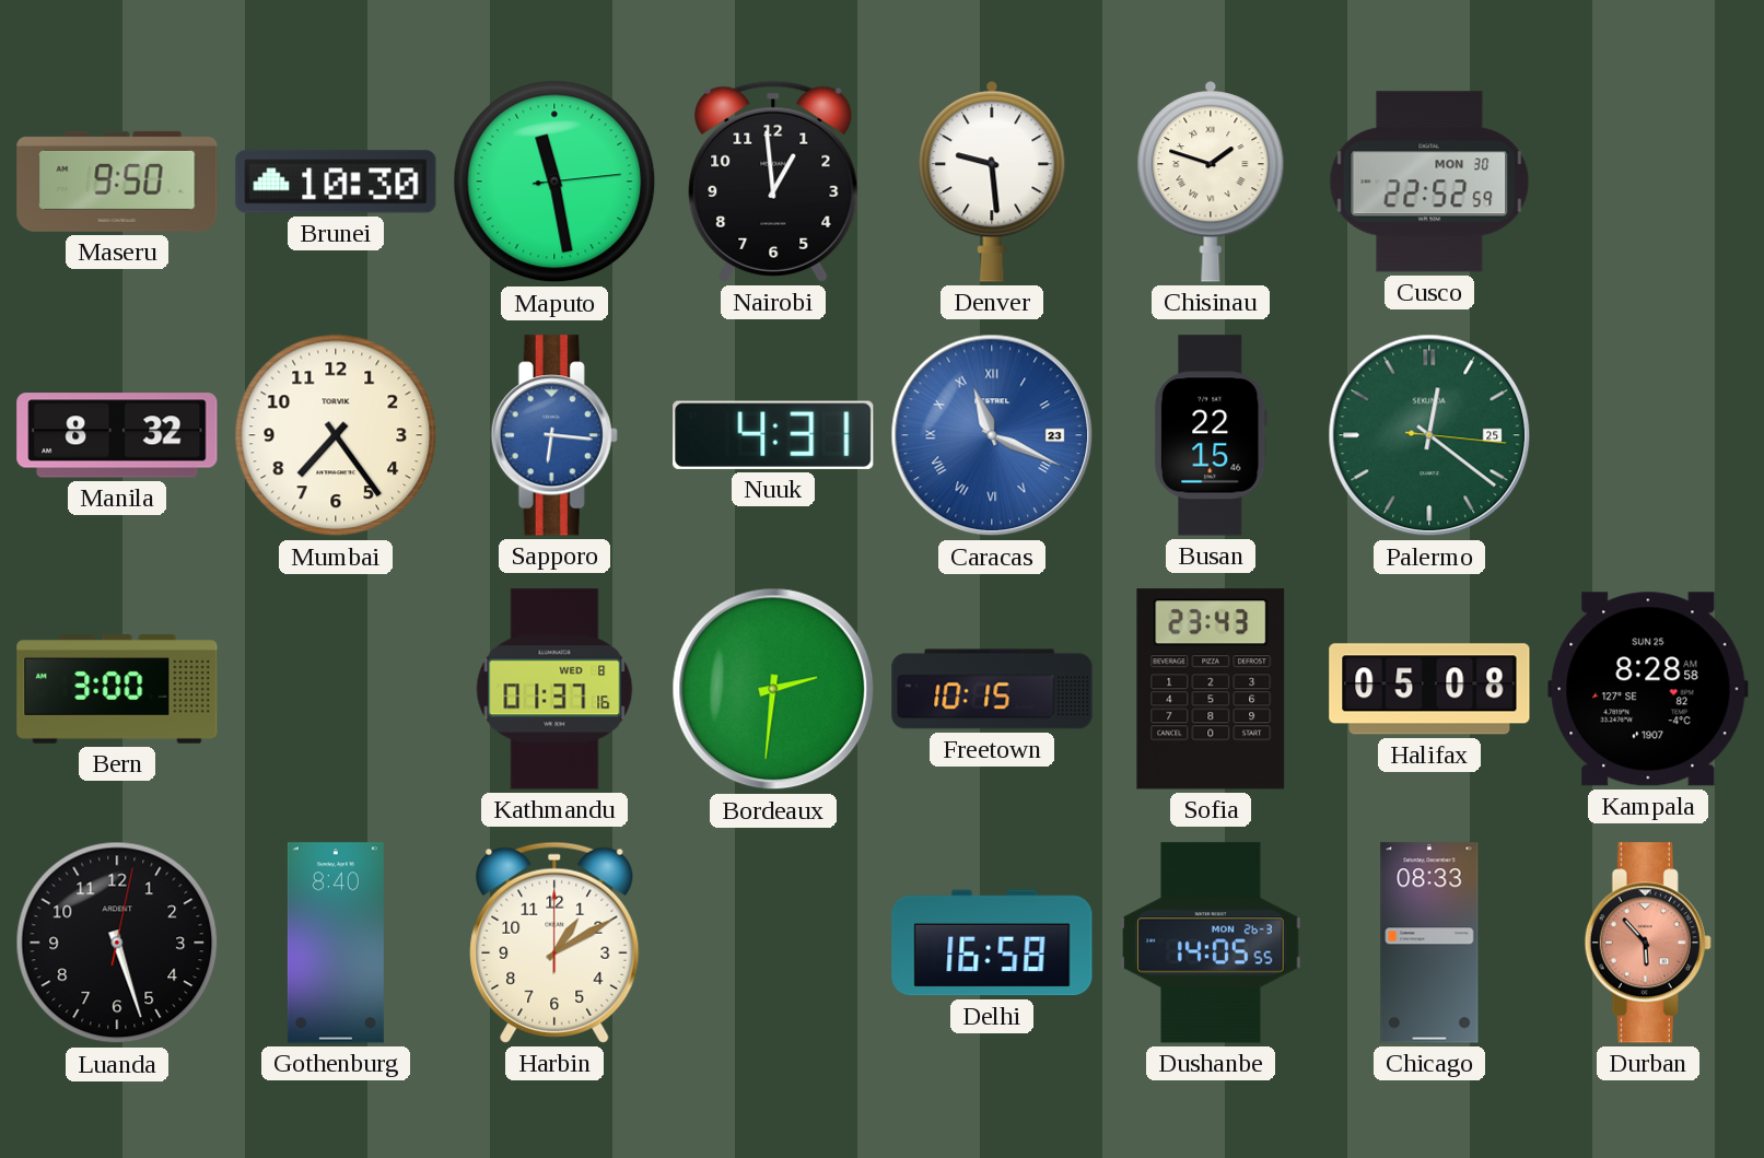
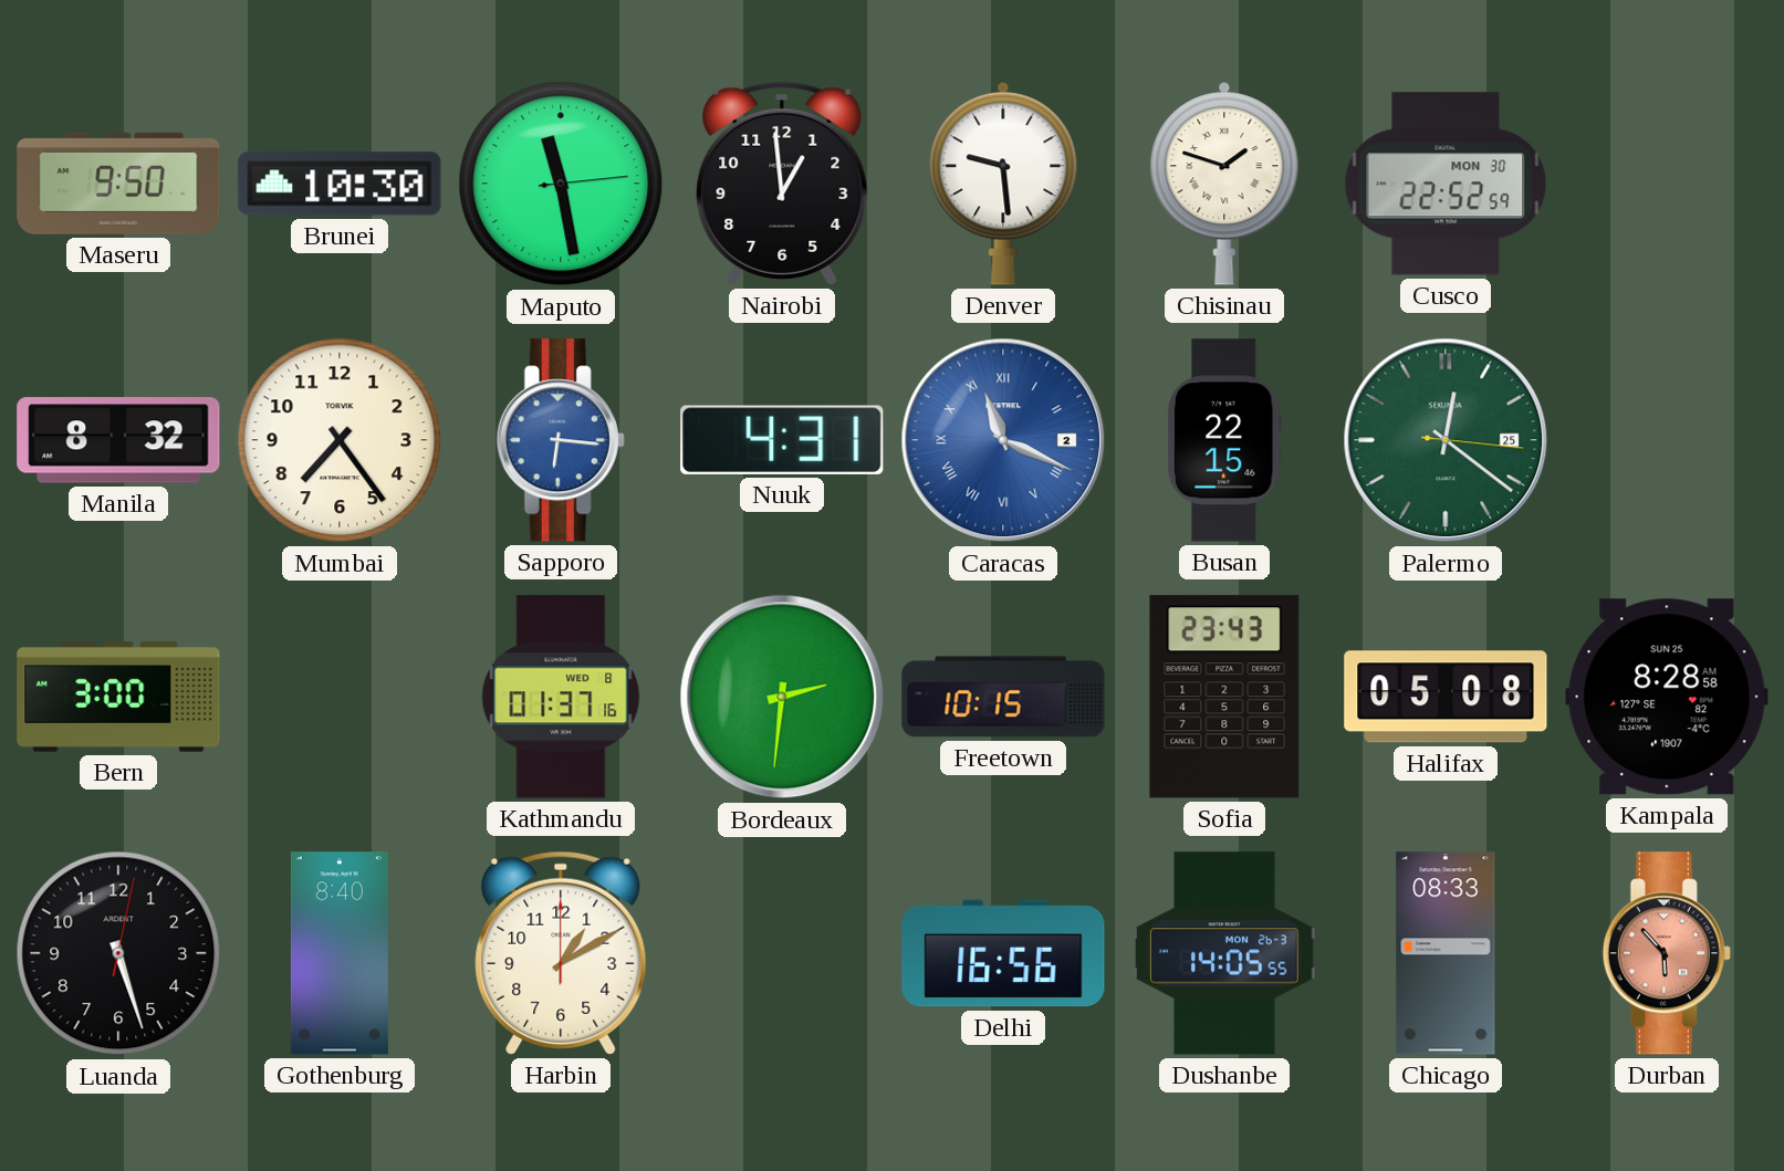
Caracas date: 23 -> 2
Delhi: 16:58 -> 16:56
